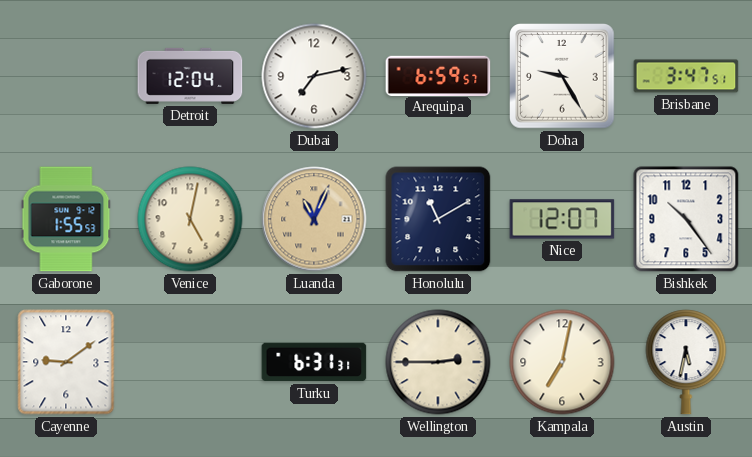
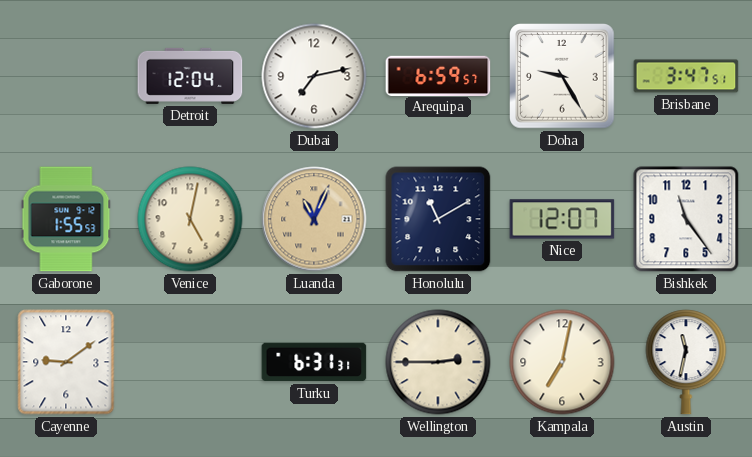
Bishkek: 10:24 -> 11:24
Austin: 5:32 -> 11:32
